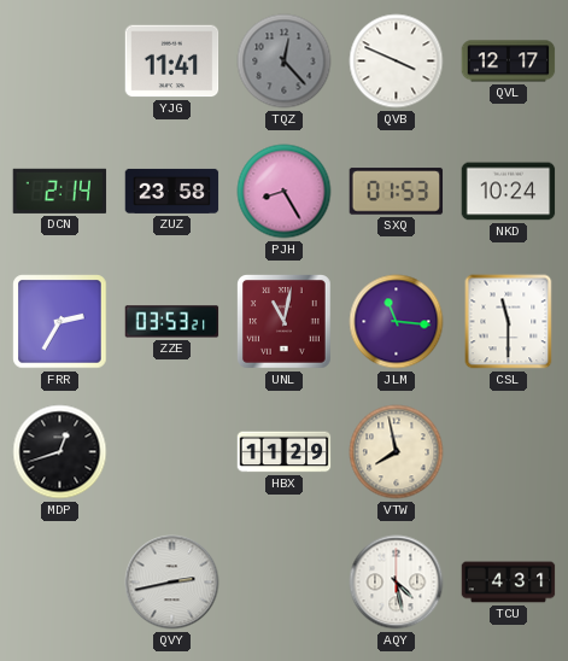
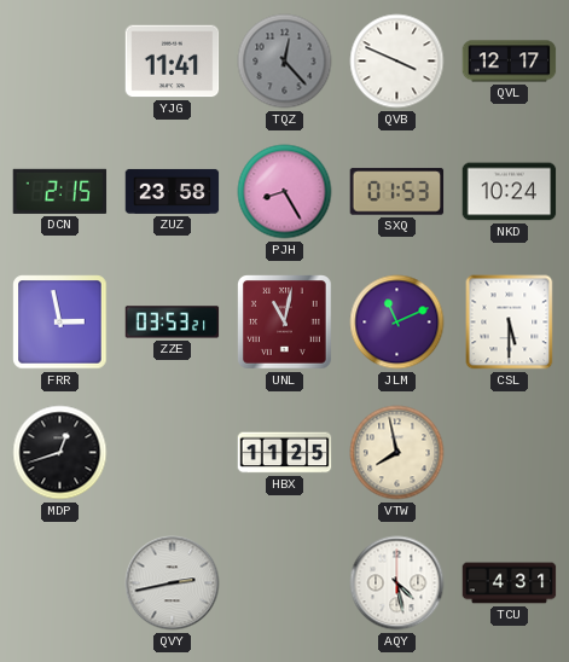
DCN: 2:14 -> 2:15
FRR: 2:35 -> 2:58
JLM: 11:16 -> 11:11
CSL: 11:30 -> 5:30
HBX: 11:29 -> 11:25
